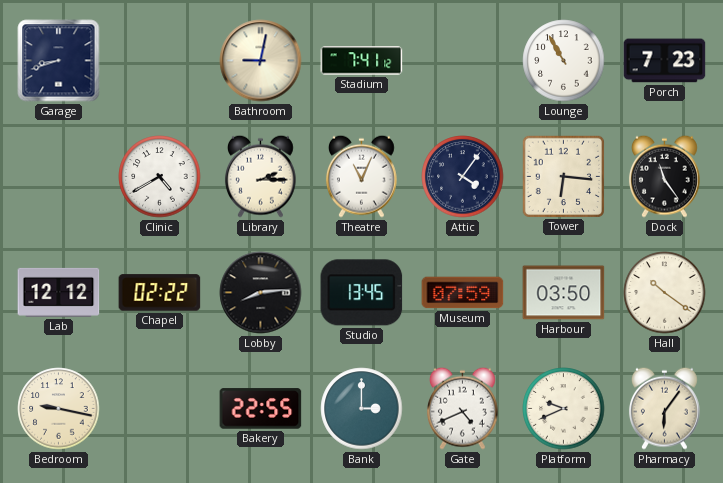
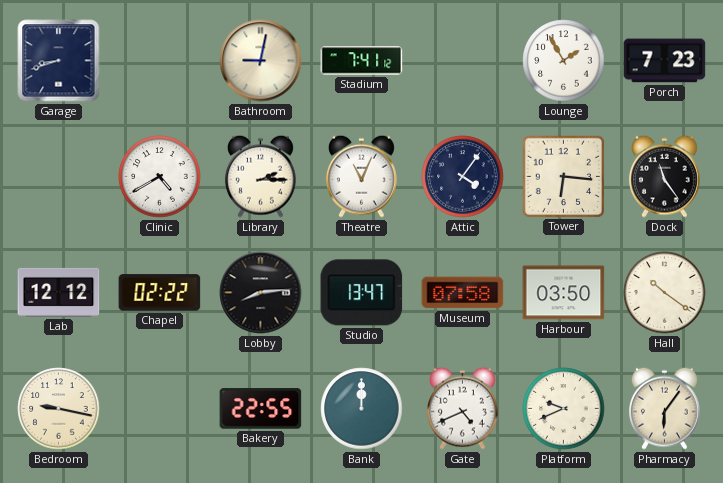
Lounge: 10:55 -> 1:55
Studio: 13:45 -> 13:47
Museum: 07:59 -> 07:58
Bank: 3:00 -> 12:00
